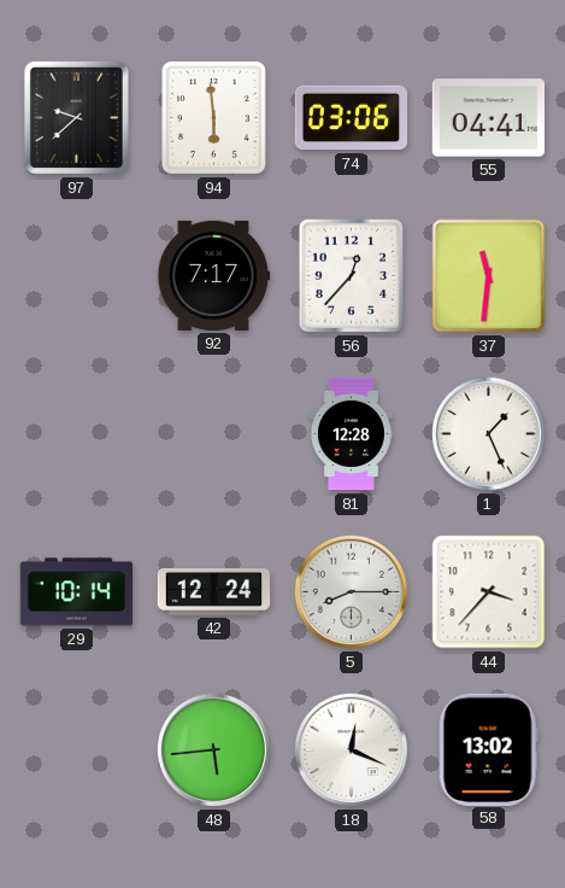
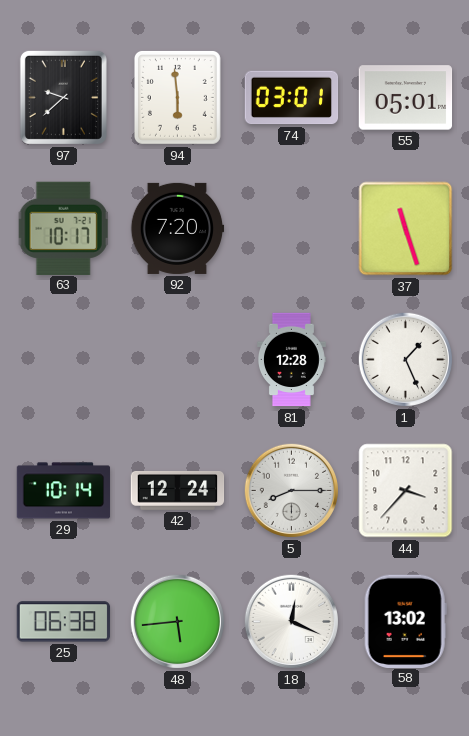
74: 03:06 -> 03:01
55: 04:41 -> 05:01
63: none -> 10:17
92: 7:17 -> 7:20
56: 12:37 -> none
37: 11:31 -> 11:27
25: none -> 06:38
